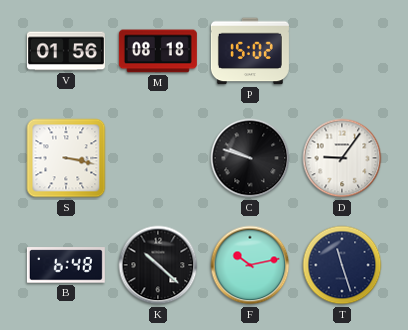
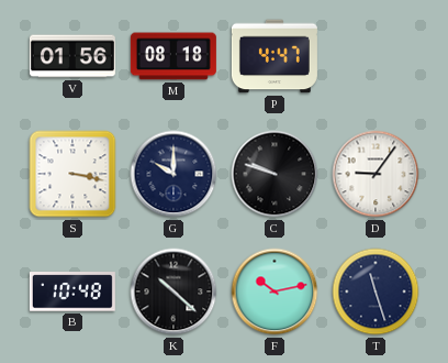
P: 15:02 -> 4:47
G: none -> 10:00
B: 6:48 -> 10:48
